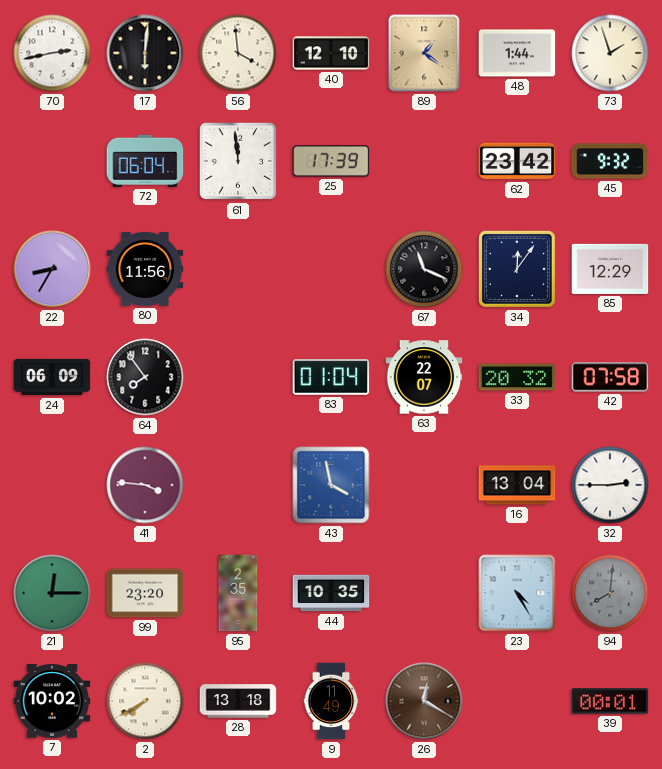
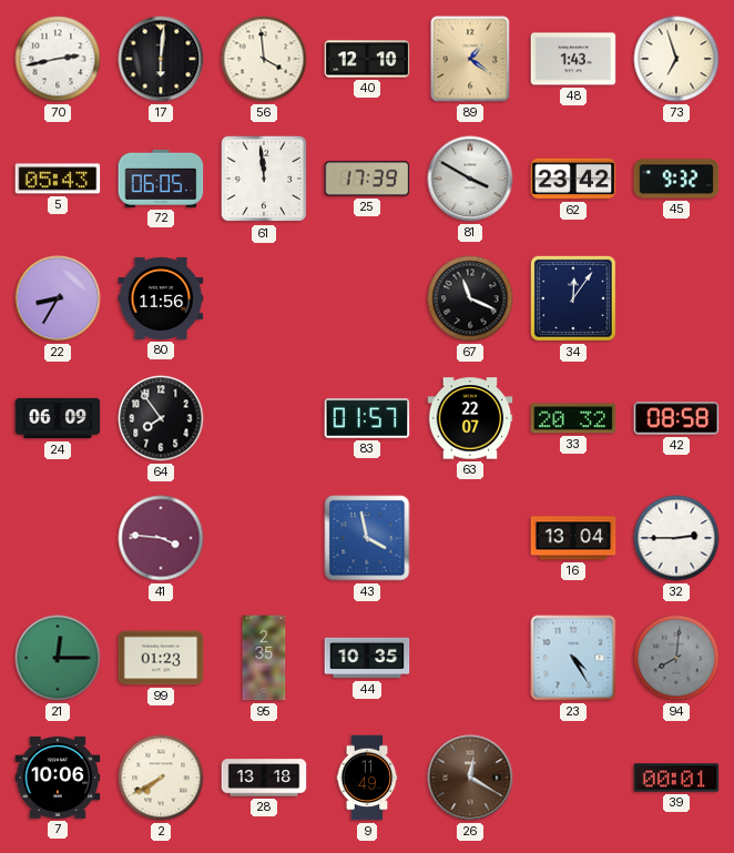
48: 1:44 -> 1:43
73: 1:57 -> 6:57
5: none -> 05:43
72: 06:04 -> 06:05
81: none -> 3:50
85: 12:29 -> none
83: 01:04 -> 01:57
42: 07:58 -> 08:58
99: 23:20 -> 01:23
7: 10:02 -> 10:06
